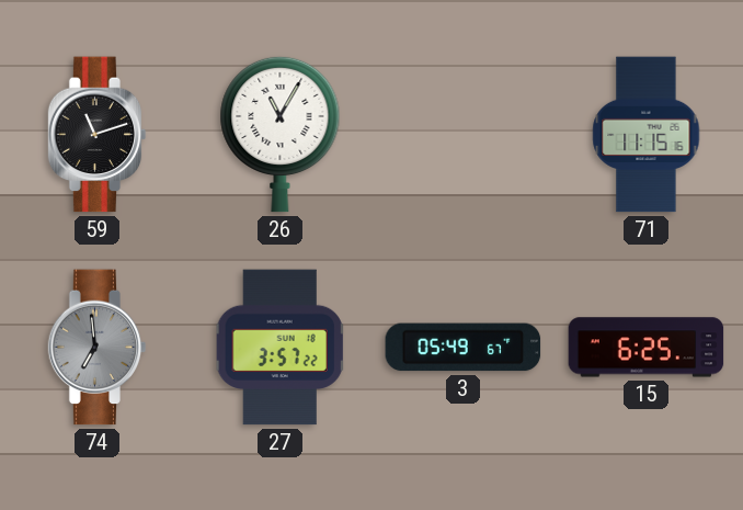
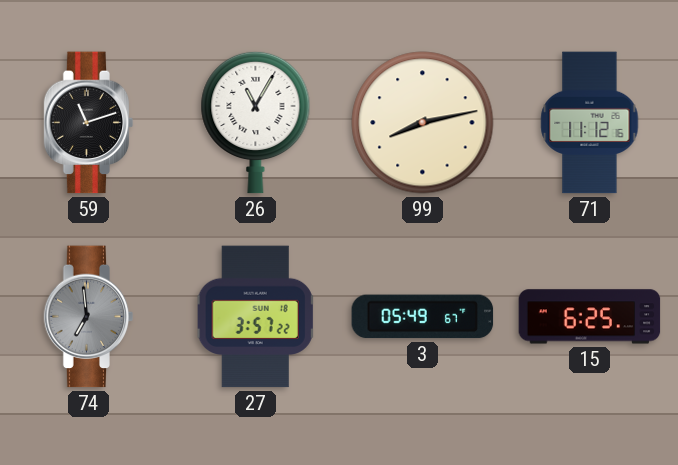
99: none -> 8:13
71: 11:15 -> 11:12
